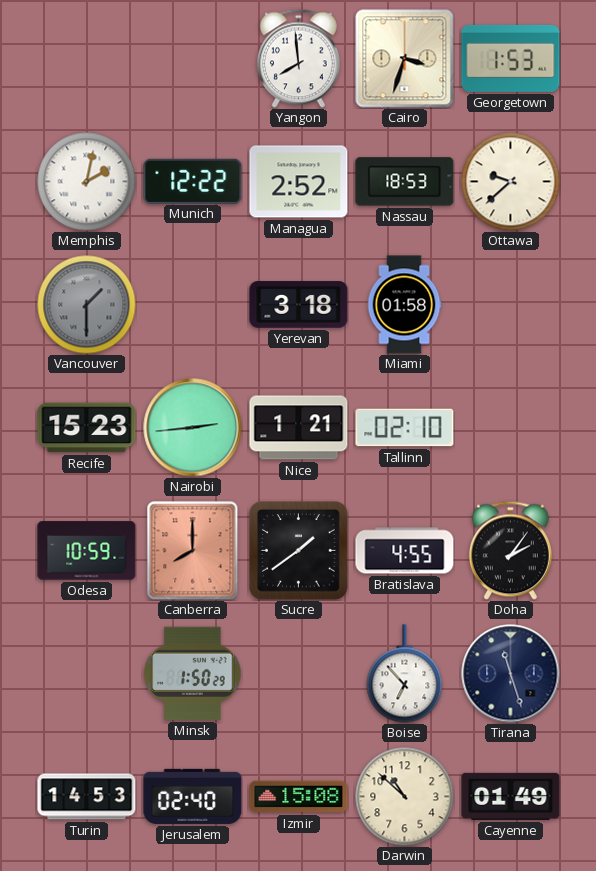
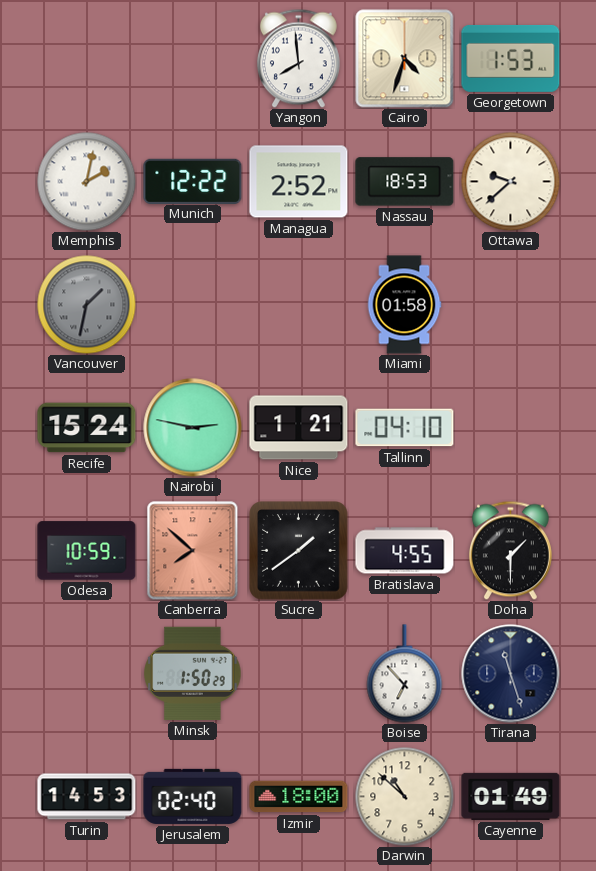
Cairo: 3:33 -> 4:33
Vancouver: 1:30 -> 1:32
Yerevan: 3:18 -> none
Recife: 15:23 -> 15:24
Nairobi: 2:44 -> 2:47
Tallinn: 02:10 -> 04:10
Canberra: 8:00 -> 7:52
Doha: 2:06 -> 1:30
Izmir: 15:08 -> 18:00
